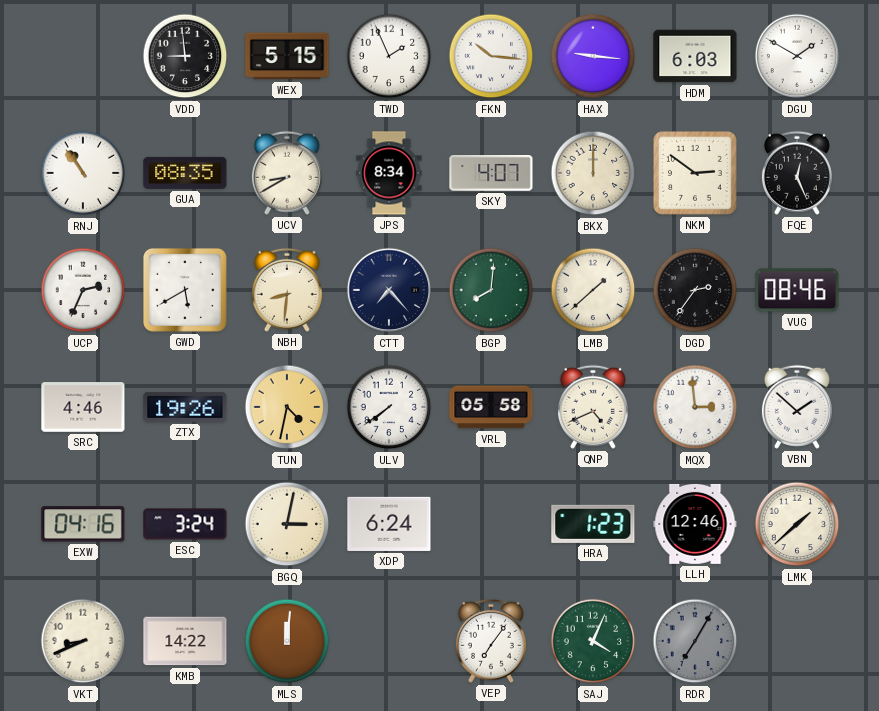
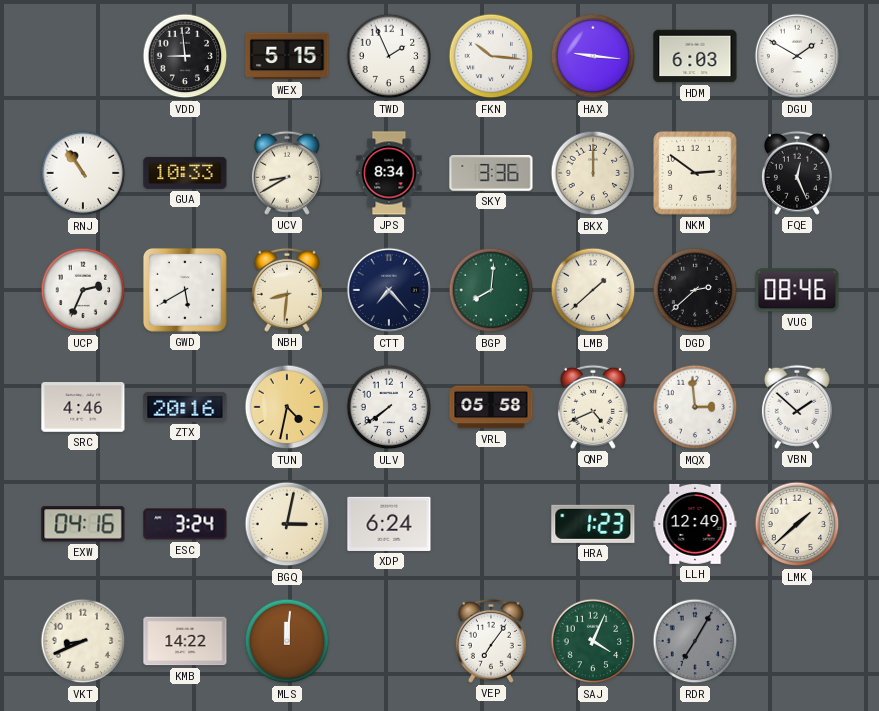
GUA: 08:35 -> 10:33
SKY: 4:07 -> 3:36
DGD: 2:36 -> 2:38
ZTX: 19:26 -> 20:16
LLH: 12:46 -> 12:49
